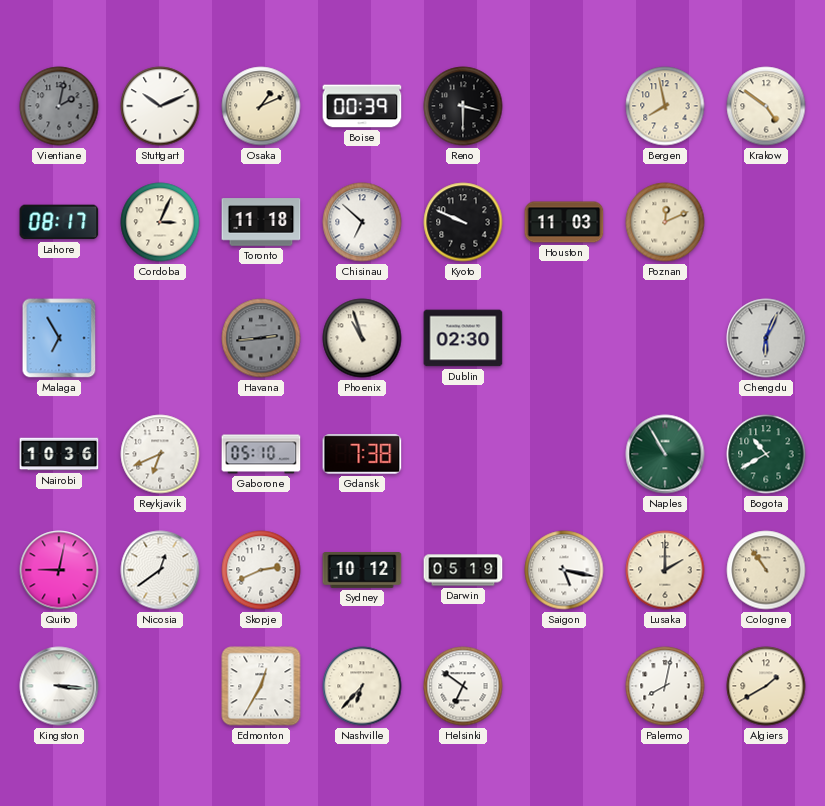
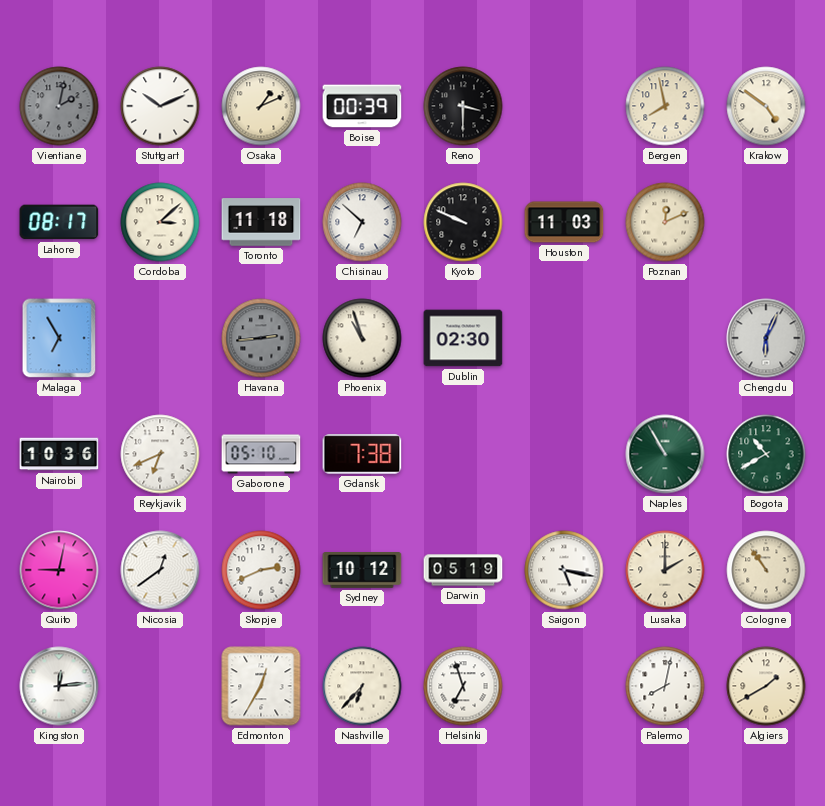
Cordoba: 3:04 -> 3:08
Kingston: 3:16 -> 12:14
Helsinki: 6:51 -> 6:57
